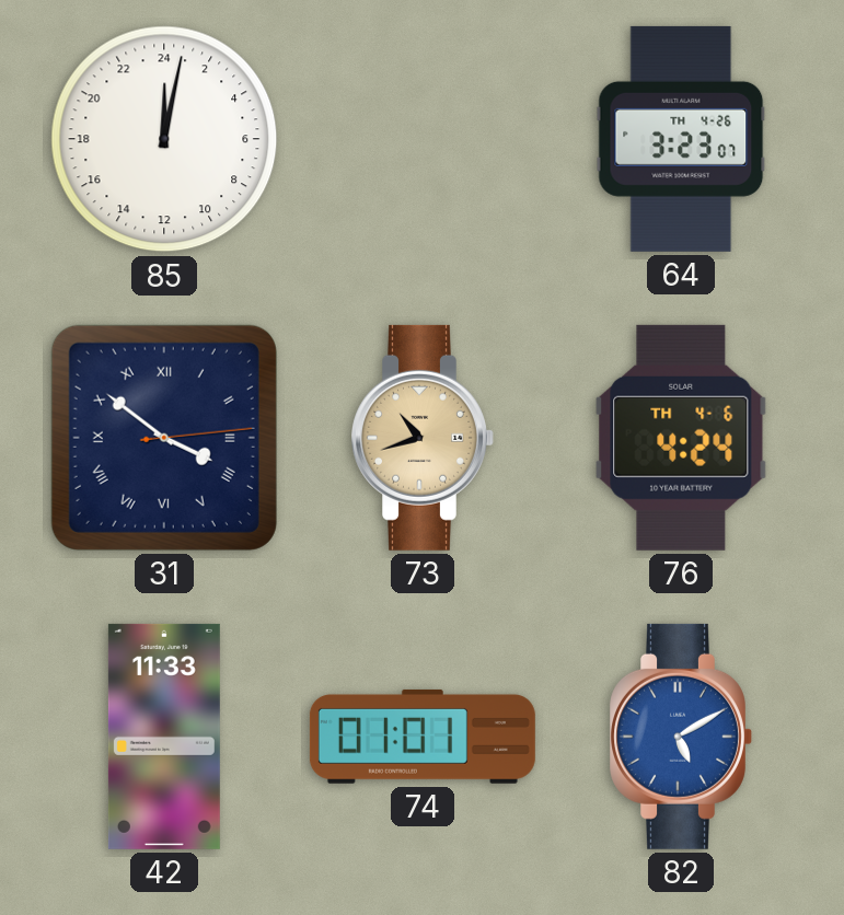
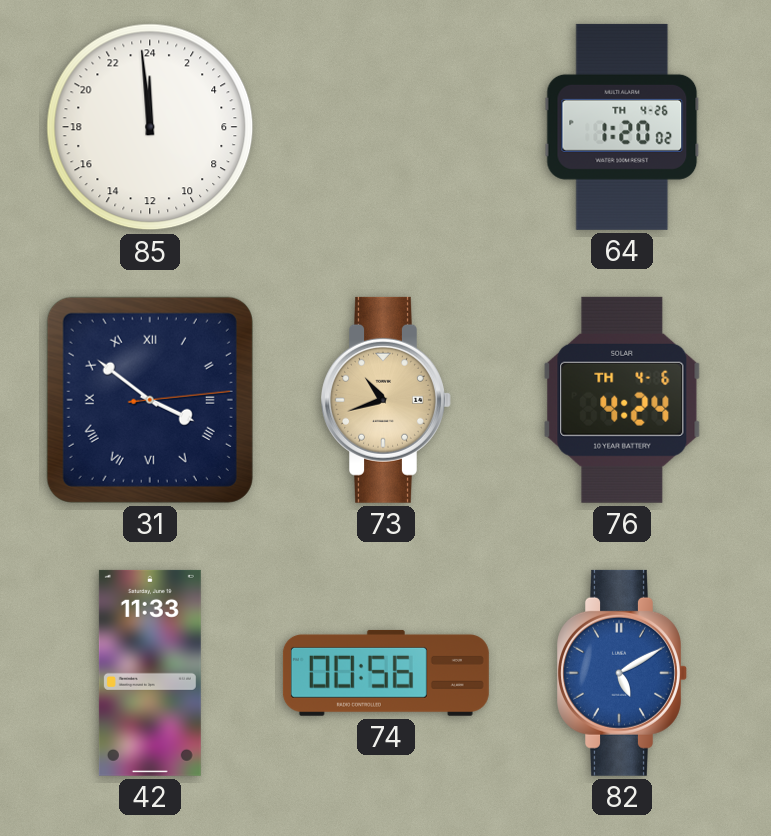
85: 0:02 -> 23:59
64: 3:23 -> 1:20
74: 01:01 -> 00:56
